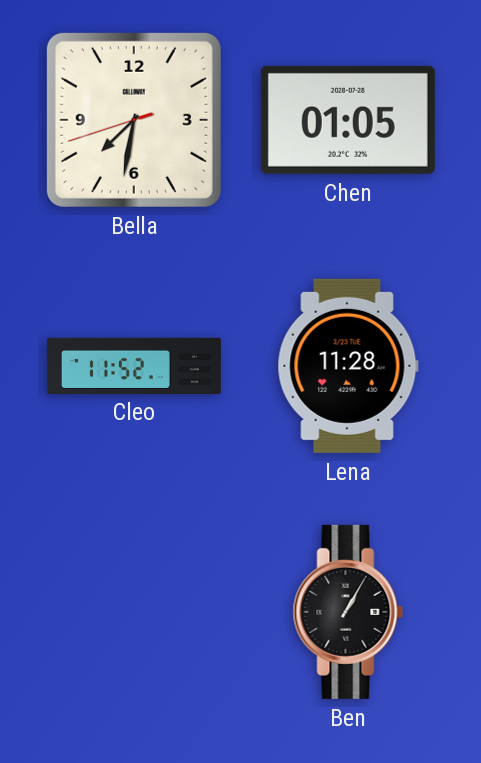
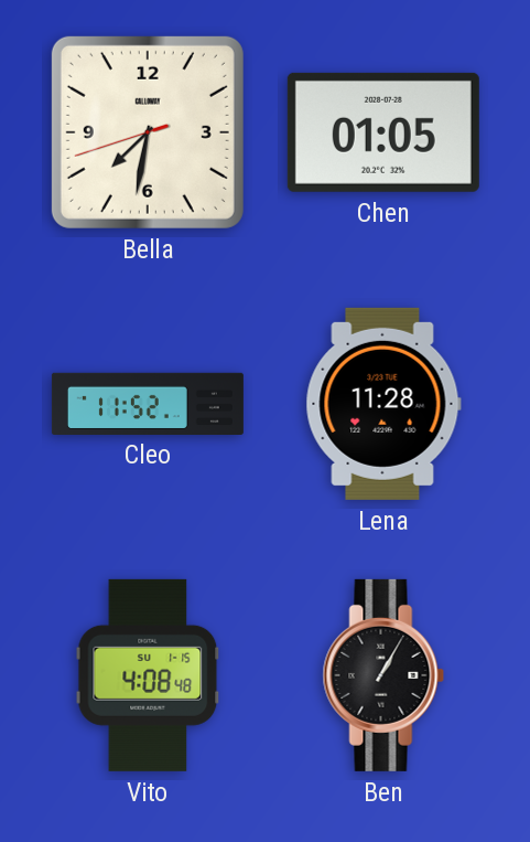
Vito: none -> 4:08
